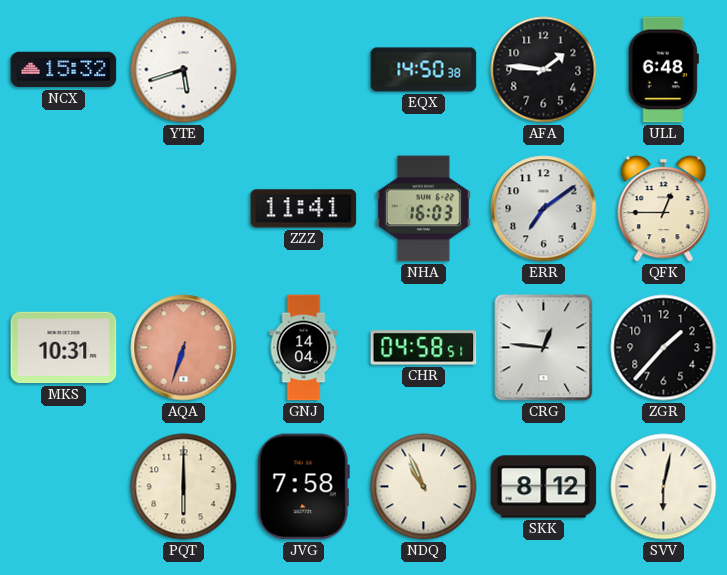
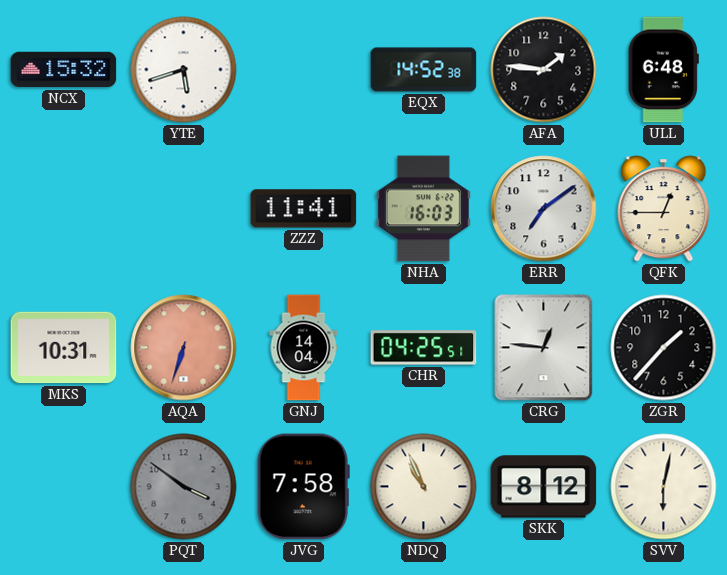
EQX: 14:50 -> 14:52
CHR: 04:58 -> 04:25
PQT: 6:00 -> 3:51
PQT dial: cream -> grey
